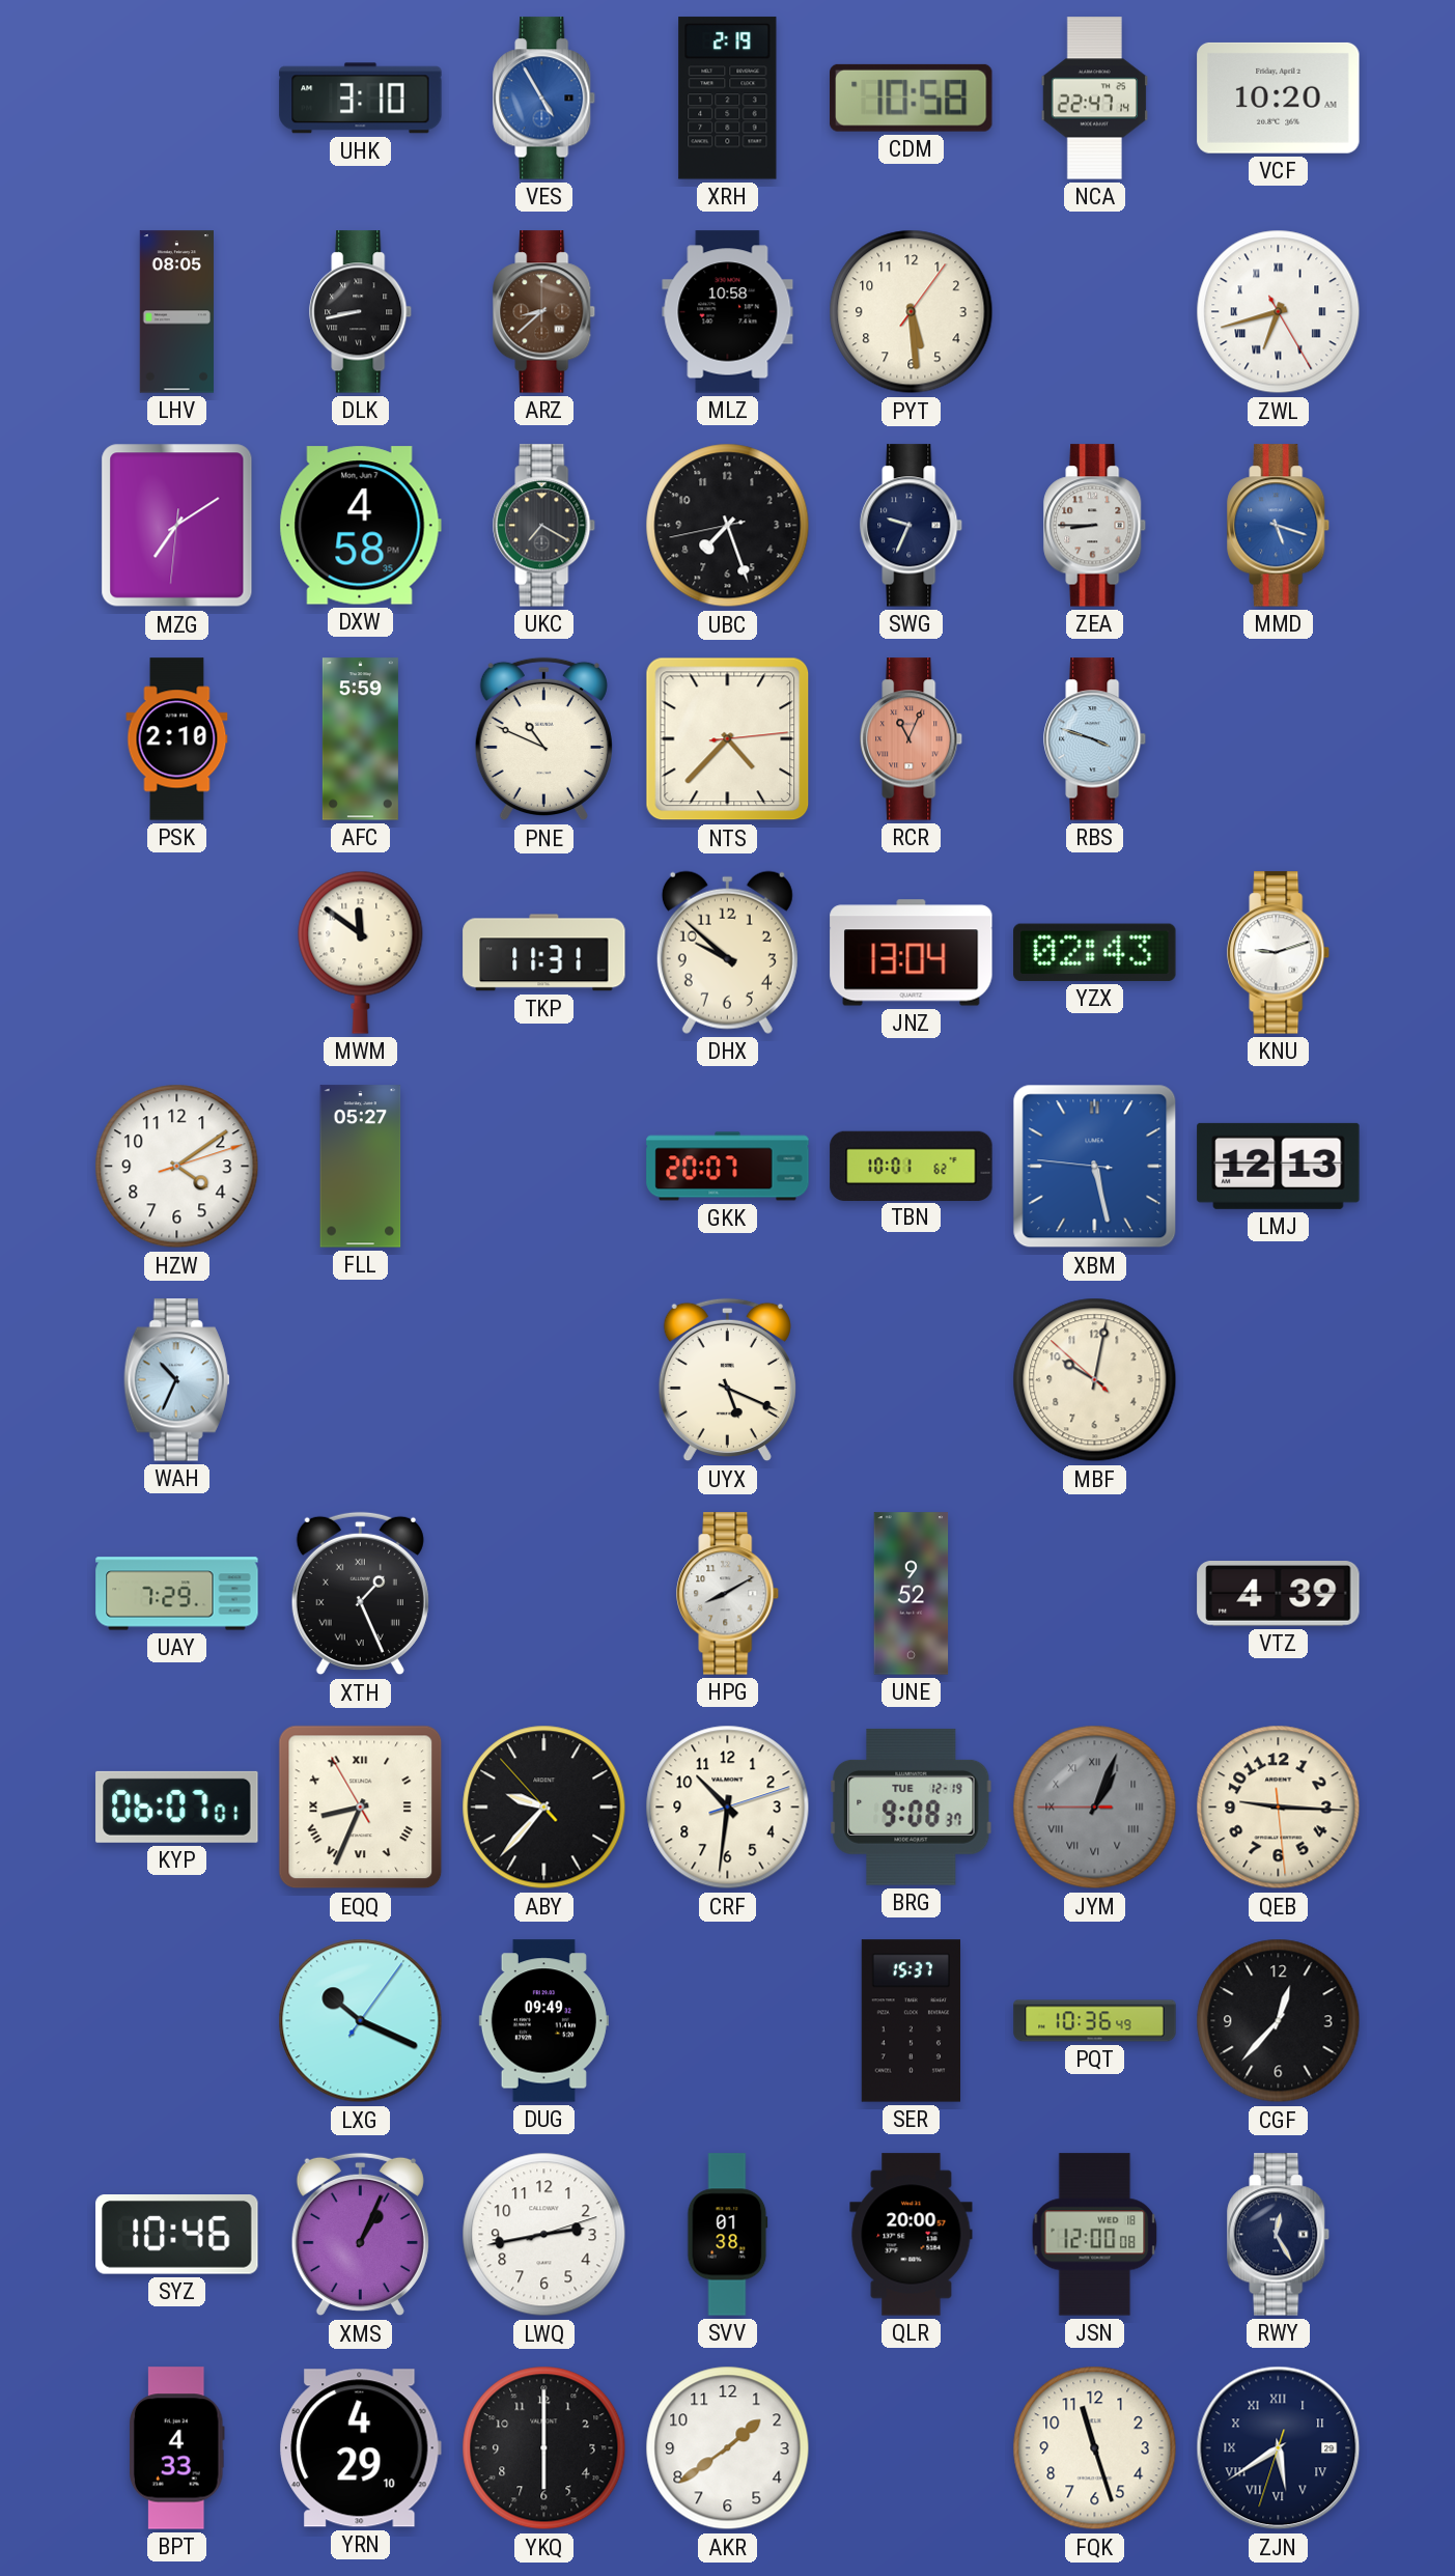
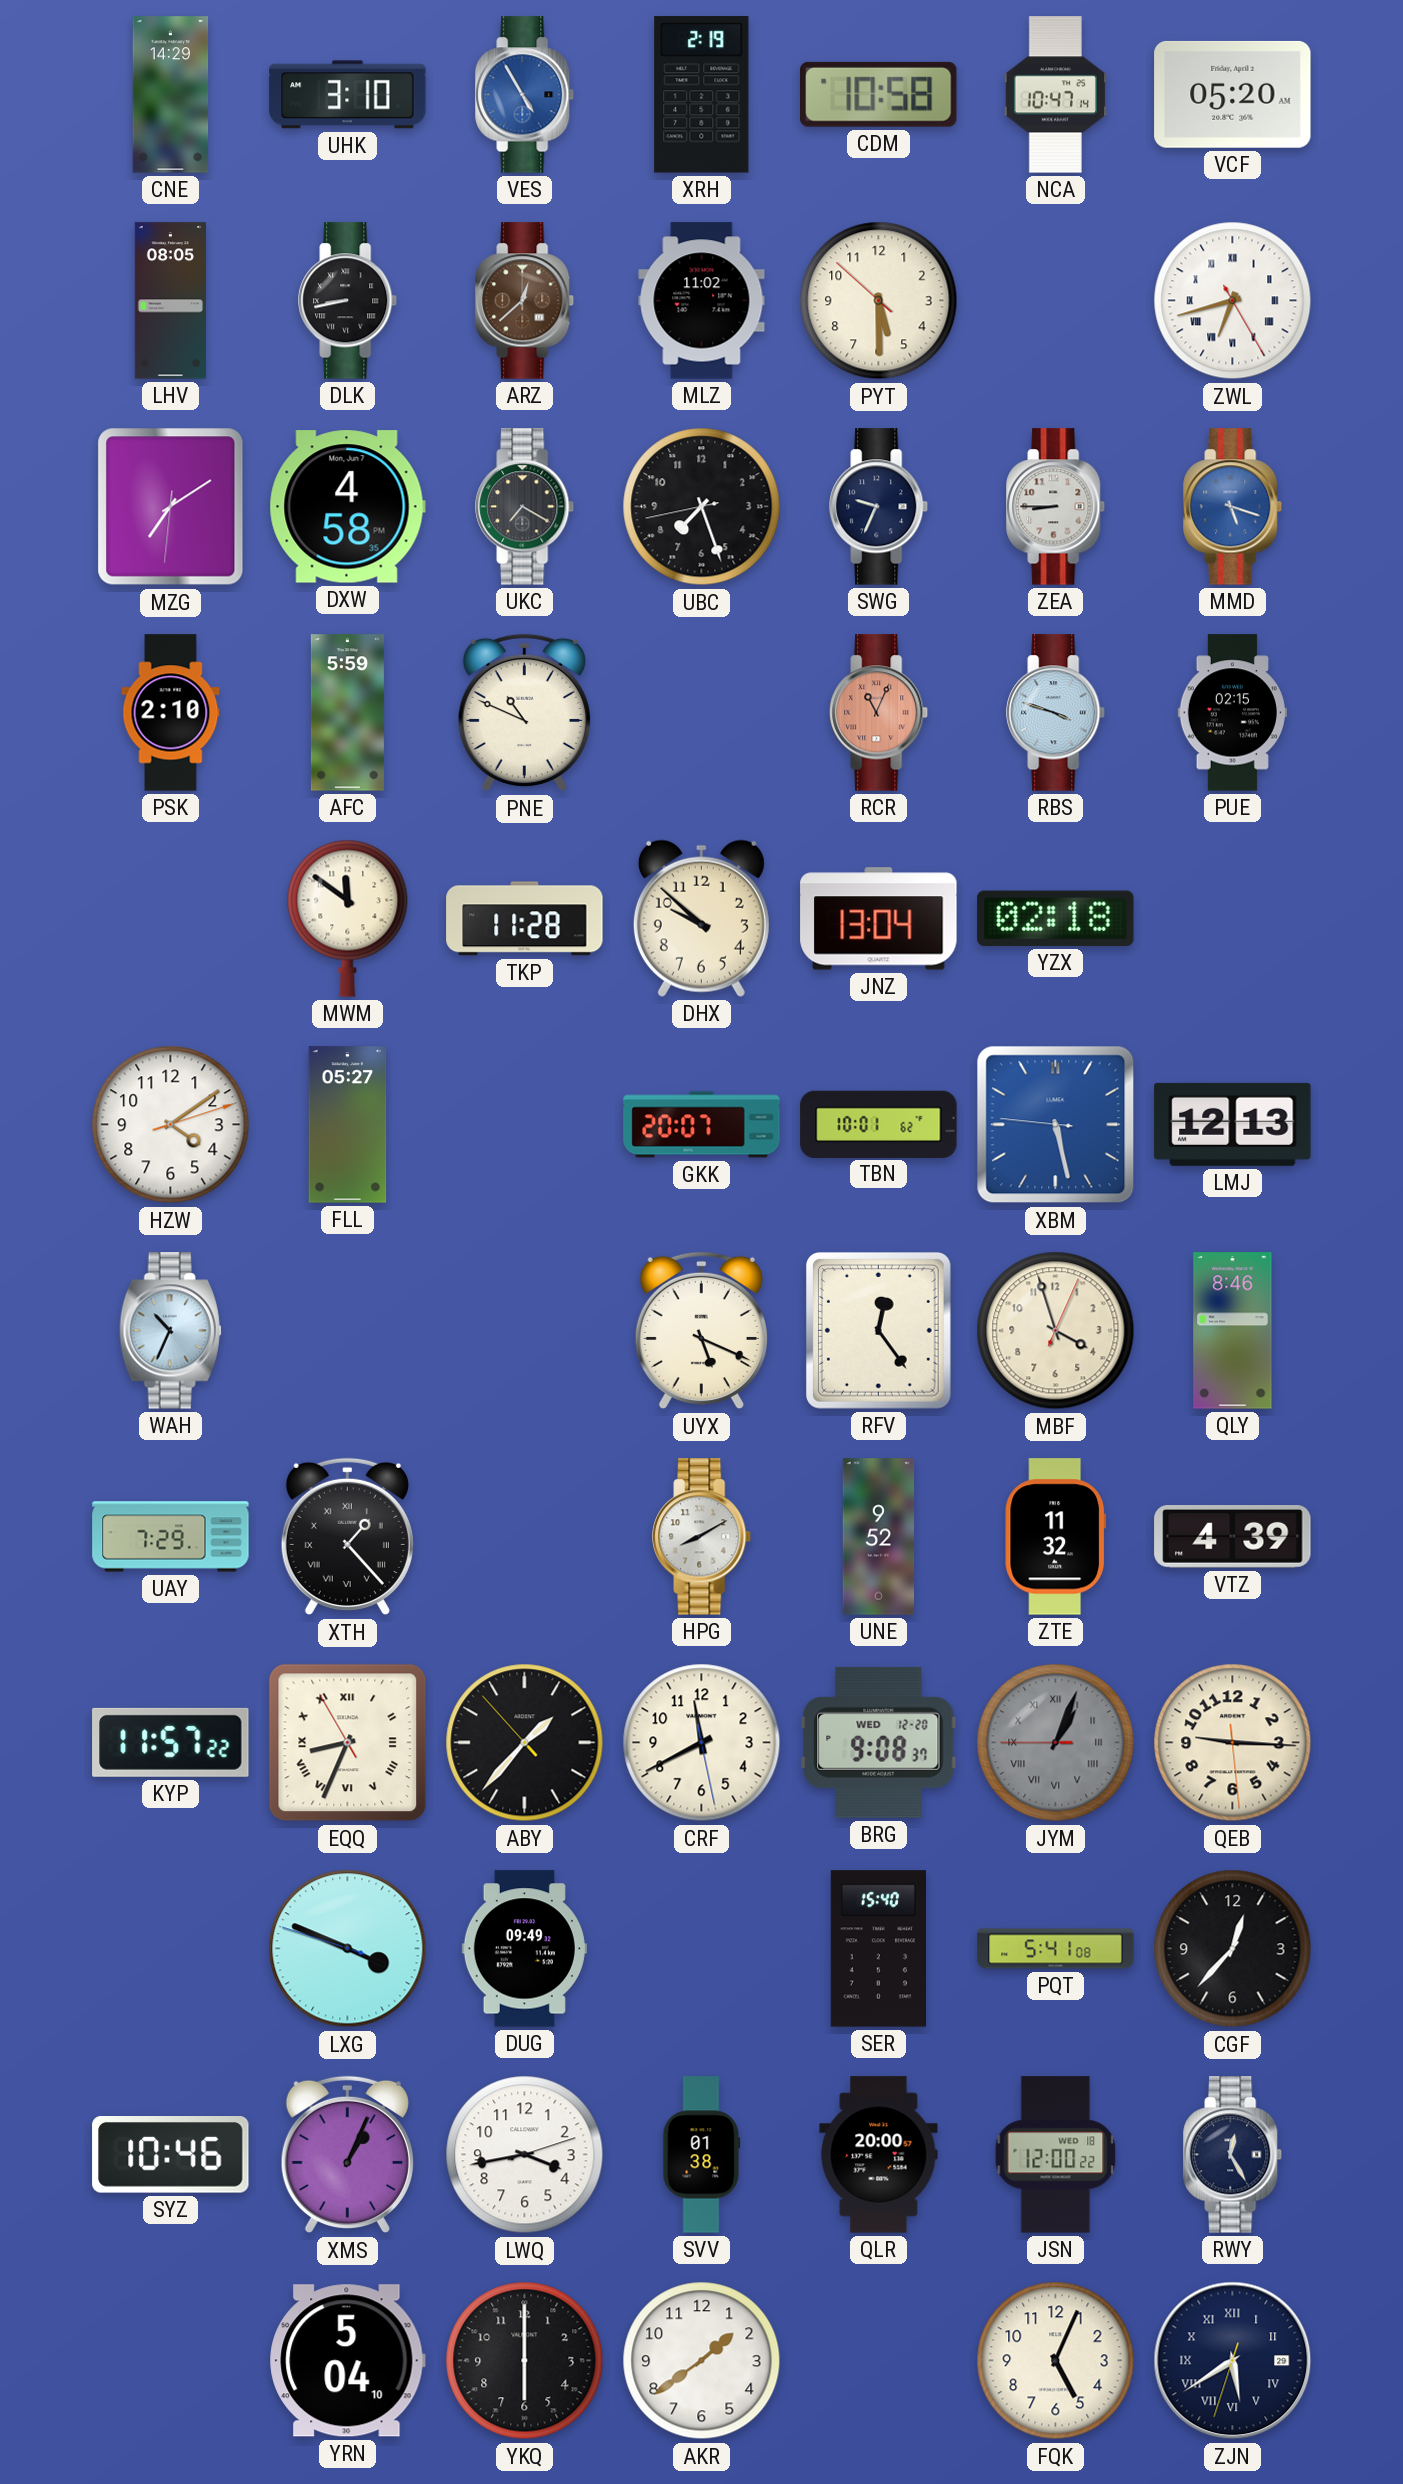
CNE: none -> 14:29
NCA: 22:47 -> 10:47
VCF: 10:20 -> 05:20
ARZ: 8:38 -> 12:38
MLZ: 10:58 -> 11:02
PYT: 5:29:06 -> 5:29:52
NTS: 4:37 -> none
PUE: none -> 02:15
TKP: 11:31 -> 11:28
YZX: 02:43 -> 02:18
KNU: 9:12 -> none
RFV: none -> 12:24
MBF: 10:01 -> 3:57
QLY: none -> 8:46
XTH: 1:26 -> 1:23
ZTE: none -> 11:32
KYP: 06:07 -> 11:57
ABY: 9:36 -> 1:36
CRF: 10:31 -> 11:40
BRG date: TUE 12-19 -> WED 12-20
LXG: 10:19 -> 3:48
SER: 15:37 -> 15:40
PQT: 10:36 -> 5:41
LWQ: 2:43 -> 3:43
JSN: 12:00:08 -> 12:00:22
BPT: 4:33 -> none
YRN: 4:29 -> 5:04
FQK: 11:27 -> 5:04
